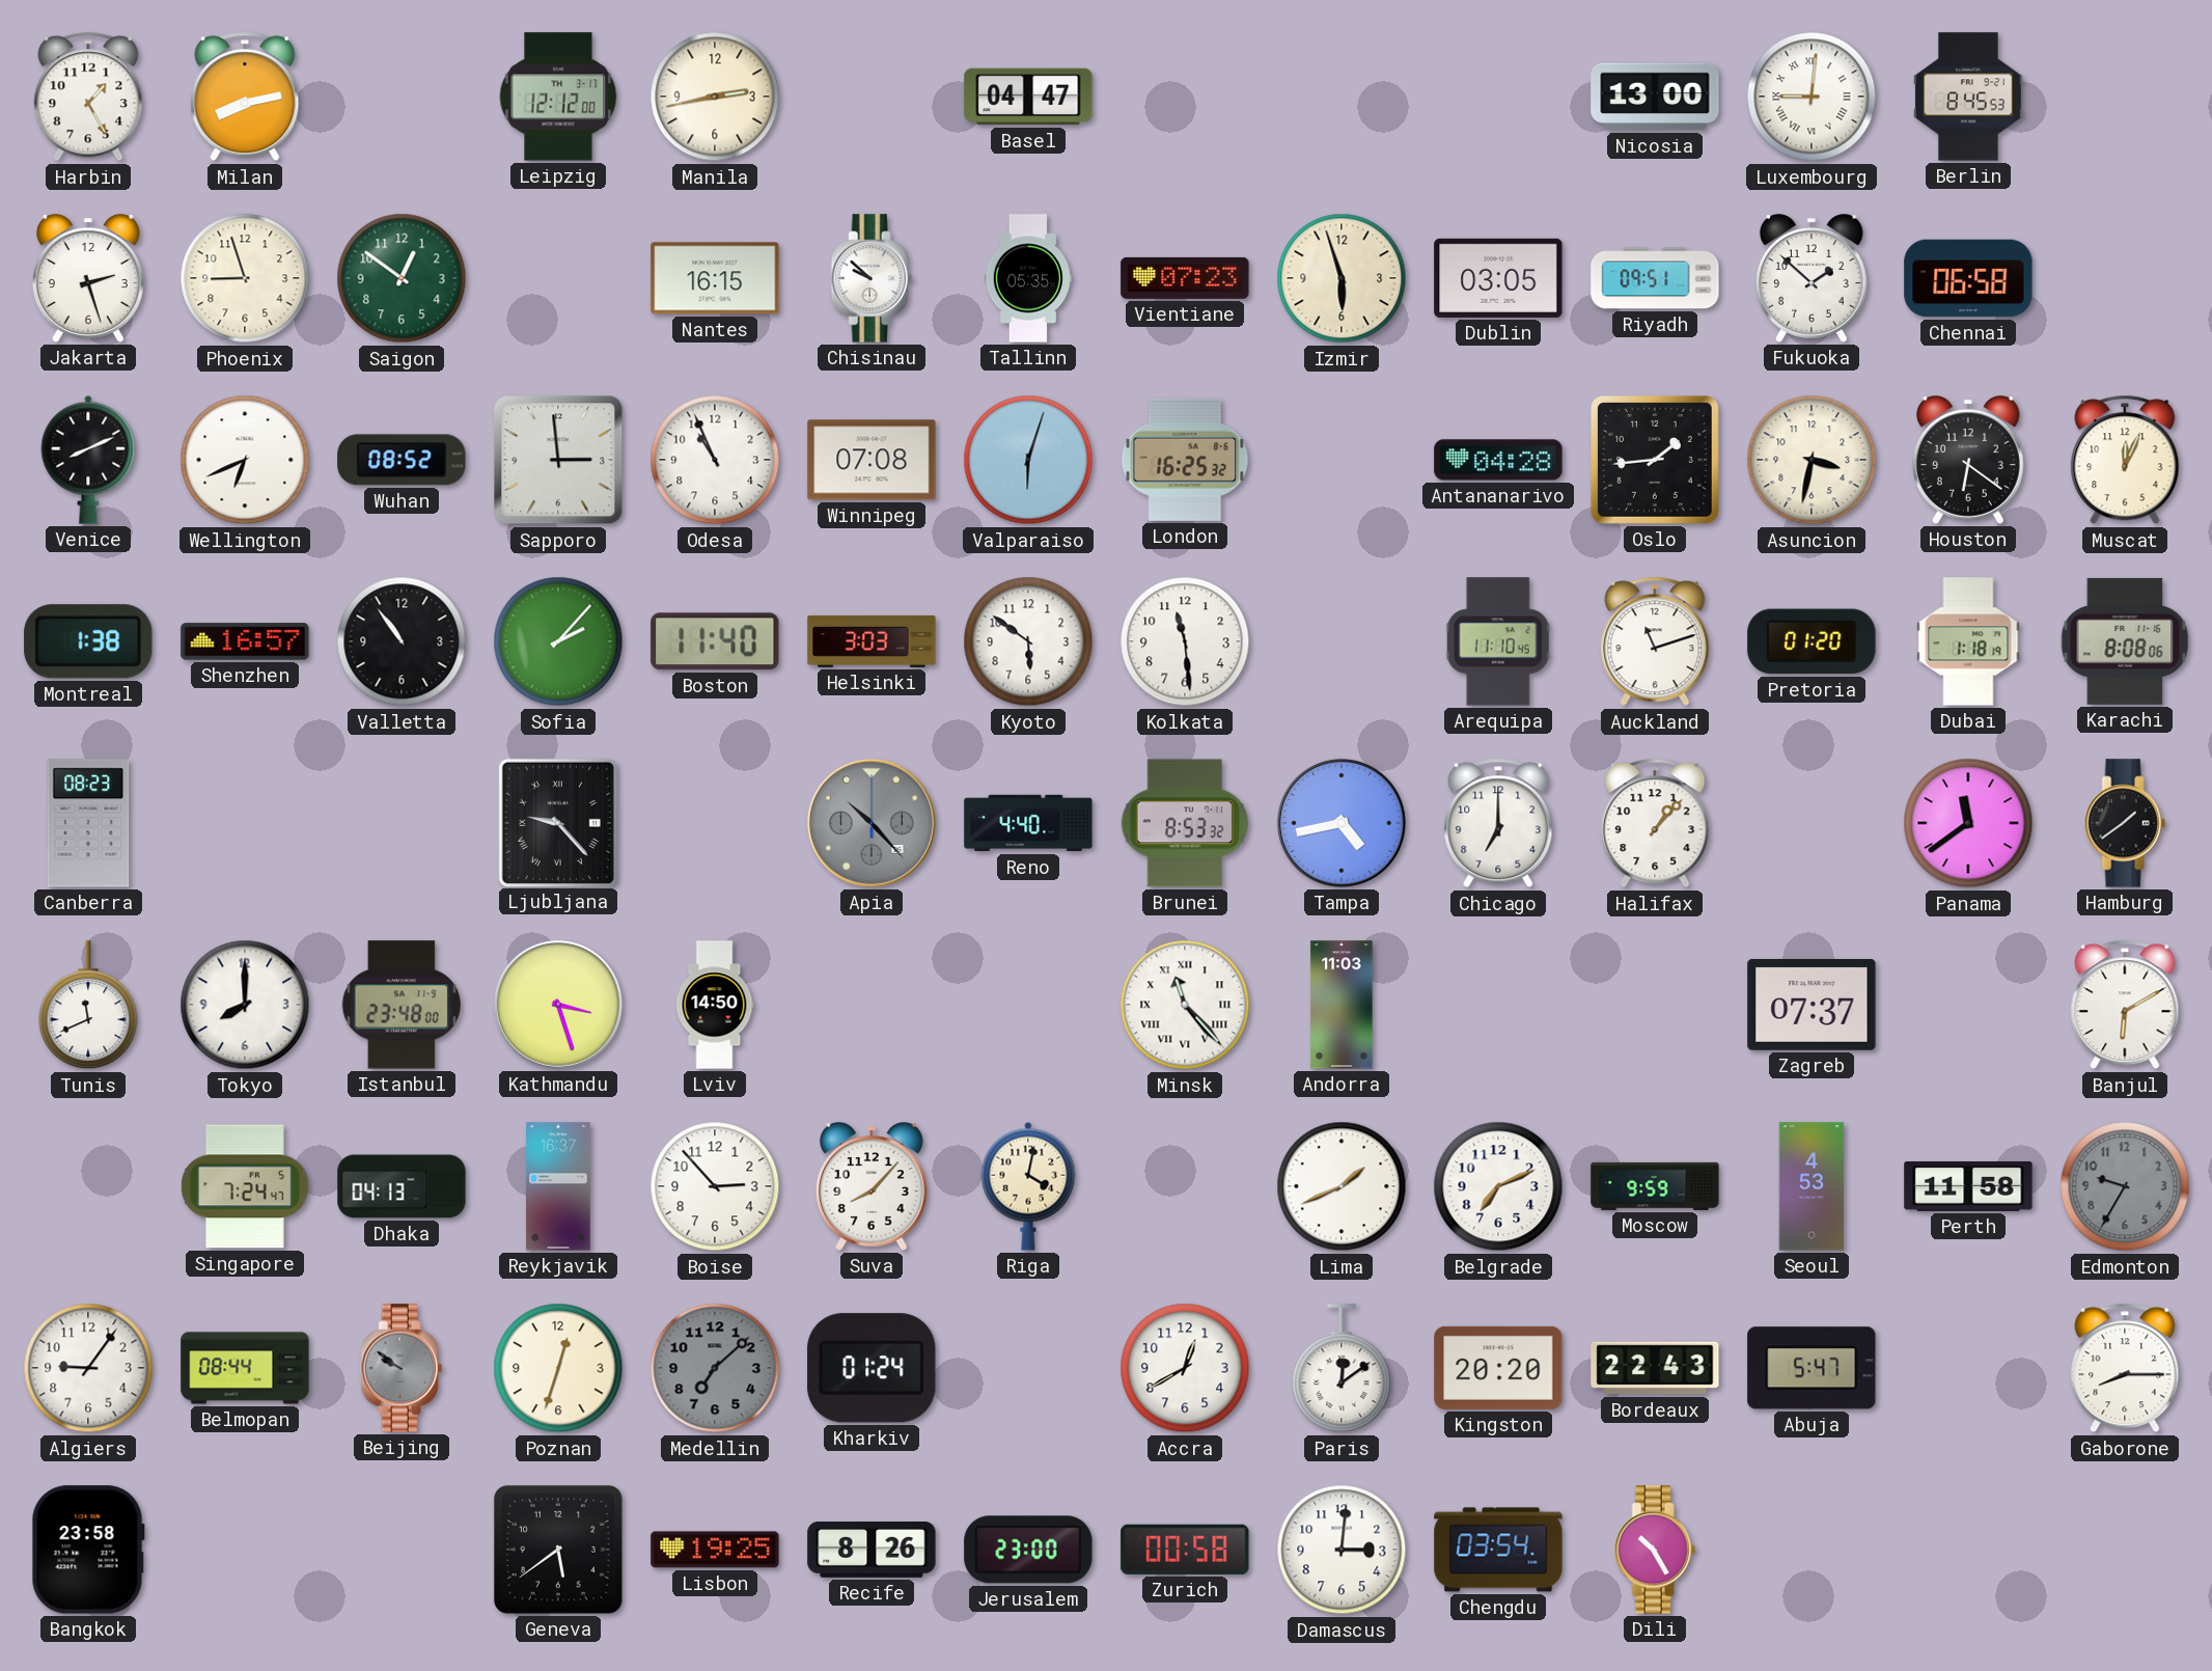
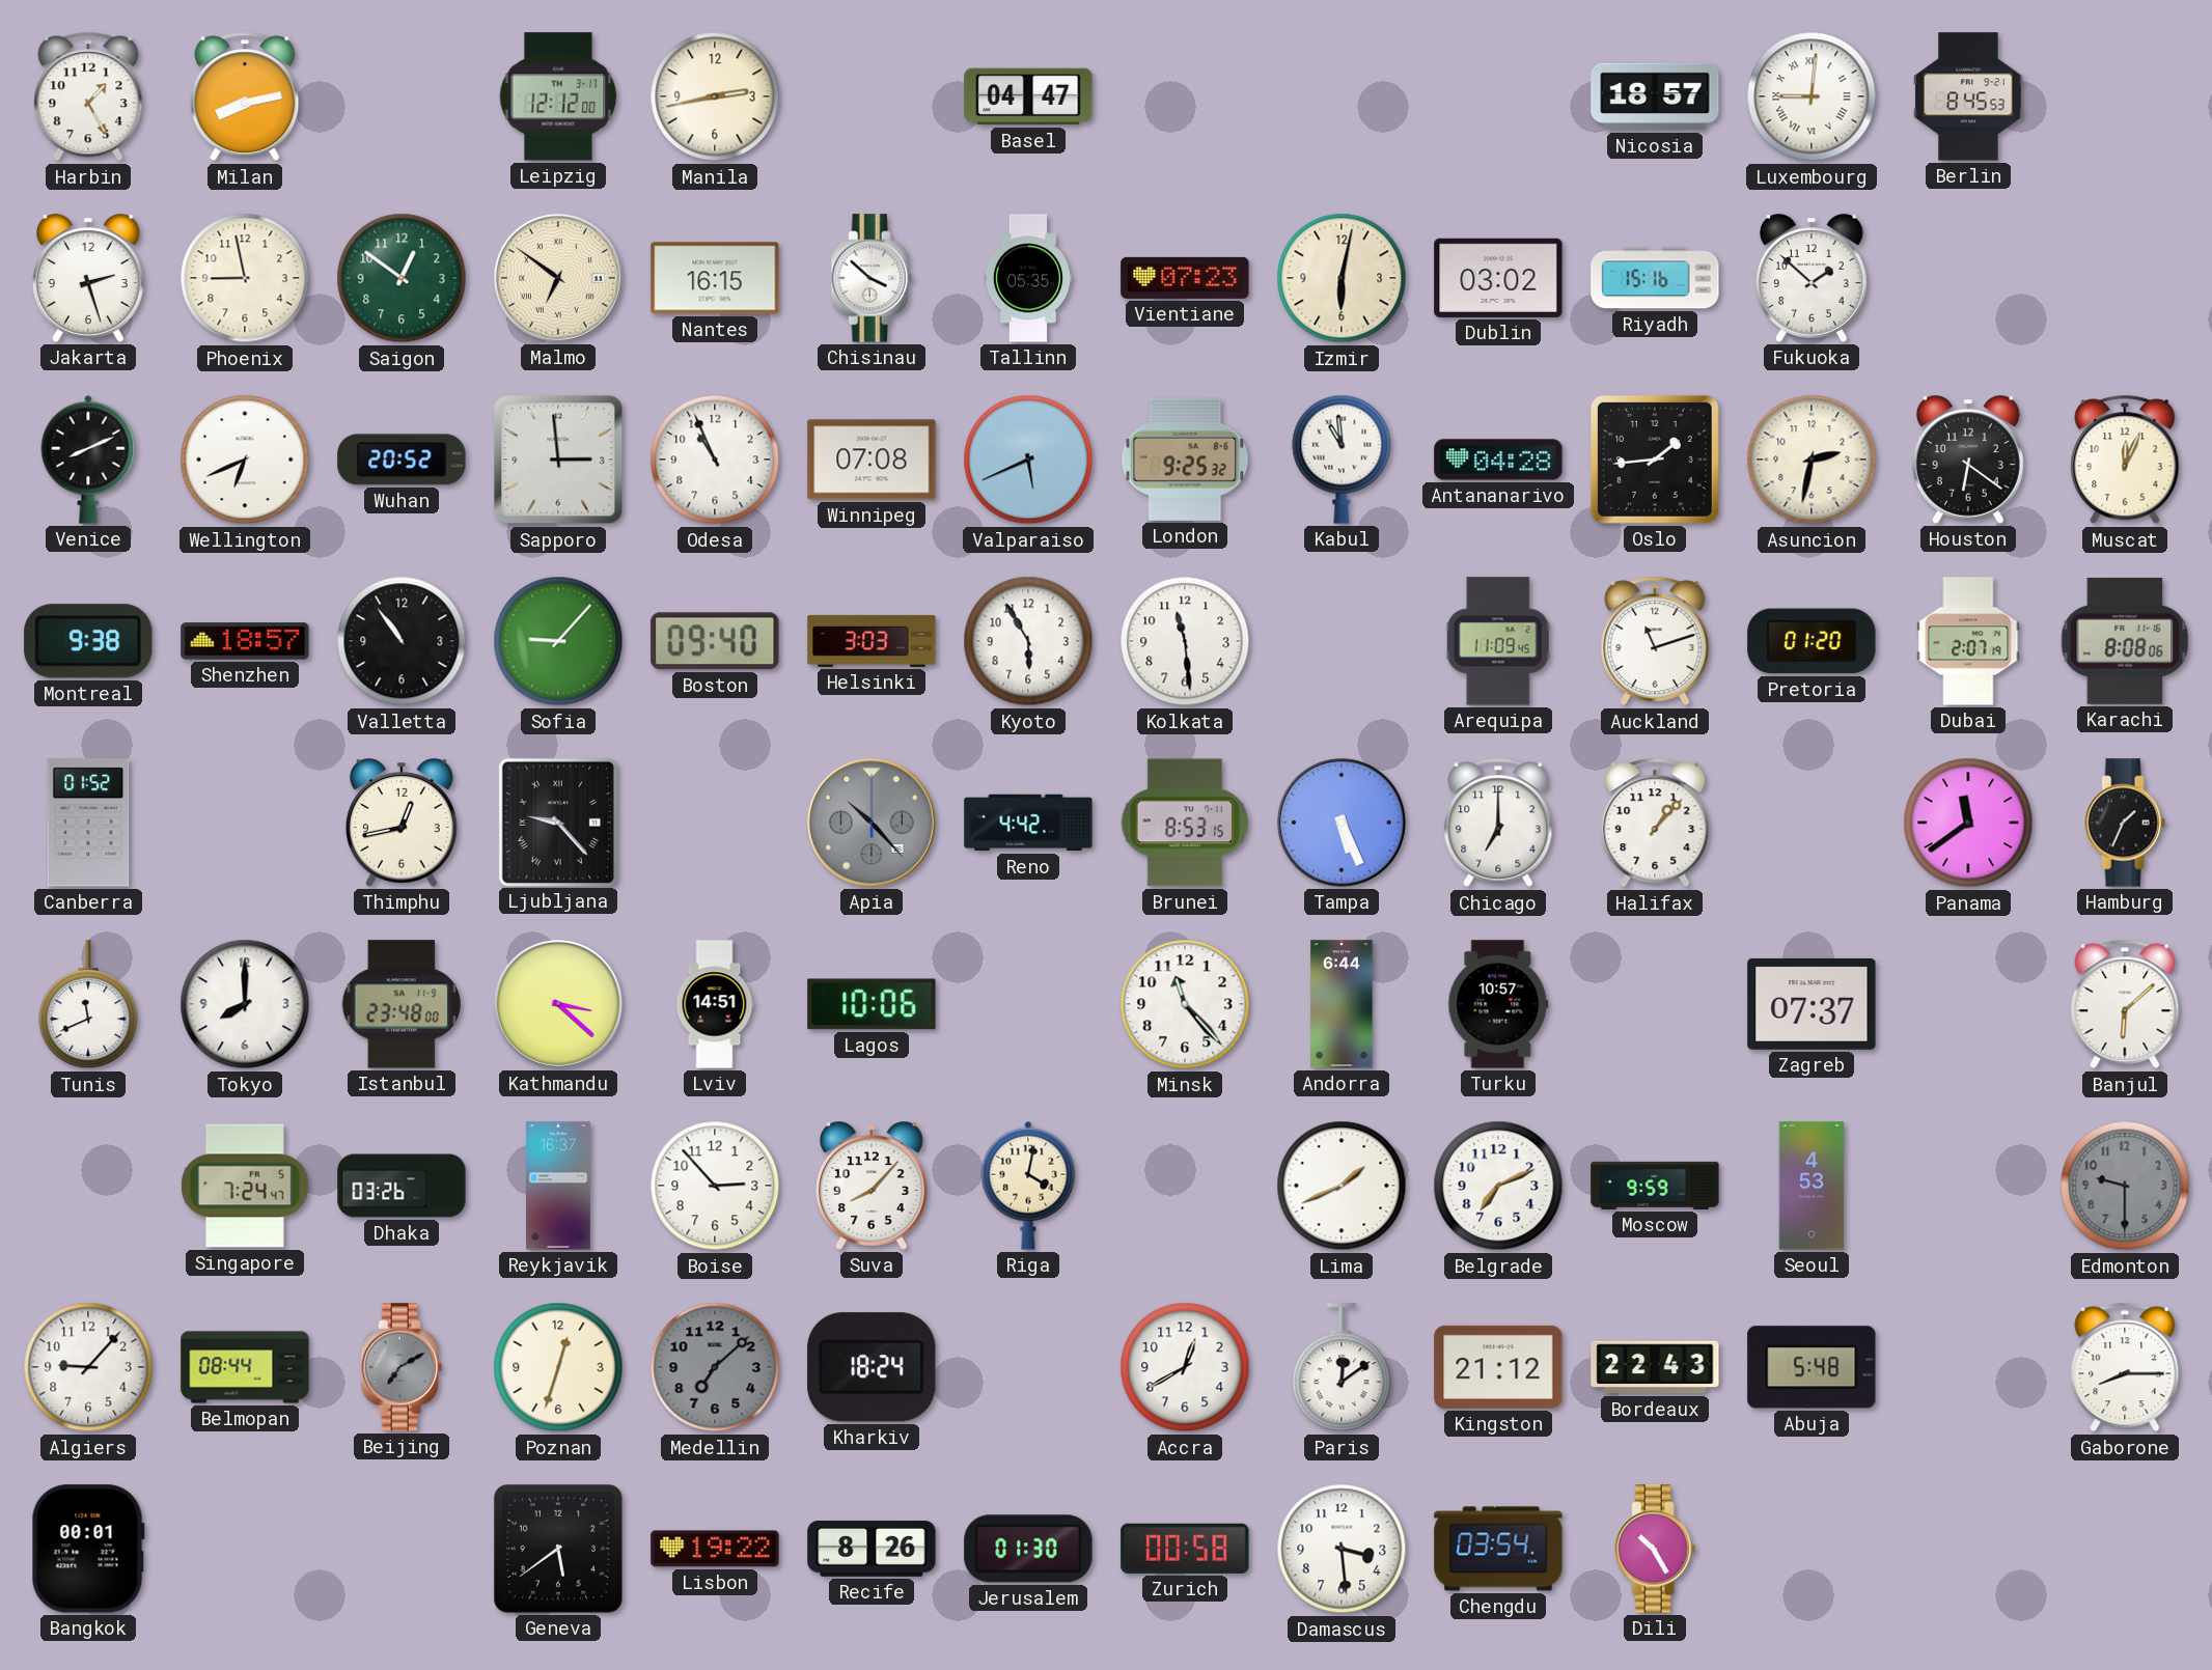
Nicosia: 13:00 -> 18:57
Phoenix: 8:57 -> 8:58
Malmo: none -> 6:51
Chisinau: 9:52 -> 3:52
Izmir: 5:57 -> 6:02
Dublin: 03:05 -> 03:02
Riyadh: 09:51 -> 15:16
Chennai: 06:58 -> none
Wuhan: 08:52 -> 20:52
Valparaiso: 6:03 -> 5:41
London: 16:25 -> 9:25
Kabul: none -> 10:59
Asuncion: 3:32 -> 2:32
Montreal: 1:38 -> 9:38
Shenzhen: 16:57 -> 18:57
Sofia: 2:07 -> 9:07
Boston: 11:40 -> 09:40
Kyoto: 5:51 -> 5:55
Arequipa: 11:10 -> 11:09
Dubai: 1:18 -> 2:07
Canberra: 08:23 -> 01:52
Thimphu: none -> 12:43
Reno: 4:40 -> 4:42
Brunei: 8:53:32 -> 8:53:15
Tampa: 4:43 -> 5:26
Hamburg: 1:39 -> 1:34
Kathmandu: 3:27 -> 3:22
Lviv: 14:50 -> 14:51
Lagos: none -> 10:06
Minsk numerals: Roman -> Arabic
Andorra: 11:03 -> 6:44
Turku: none -> 10:57
Banjul: 6:10 -> 6:08
Dhaka: 04:13 -> 03:26
Perth: 11:58 -> none
Edmonton: 9:35 -> 9:30
Algiers: 9:06 -> 9:07
Beijing: 9:51 -> 7:10
Kharkiv: 01:24 -> 18:24
Kingston: 20:20 -> 21:12
Abuja: 5:47 -> 5:48
Bangkok: 23:58 -> 00:01
Lisbon: 19:25 -> 19:22
Jerusalem: 23:00 -> 01:30
Damascus: 3:01 -> 3:29
